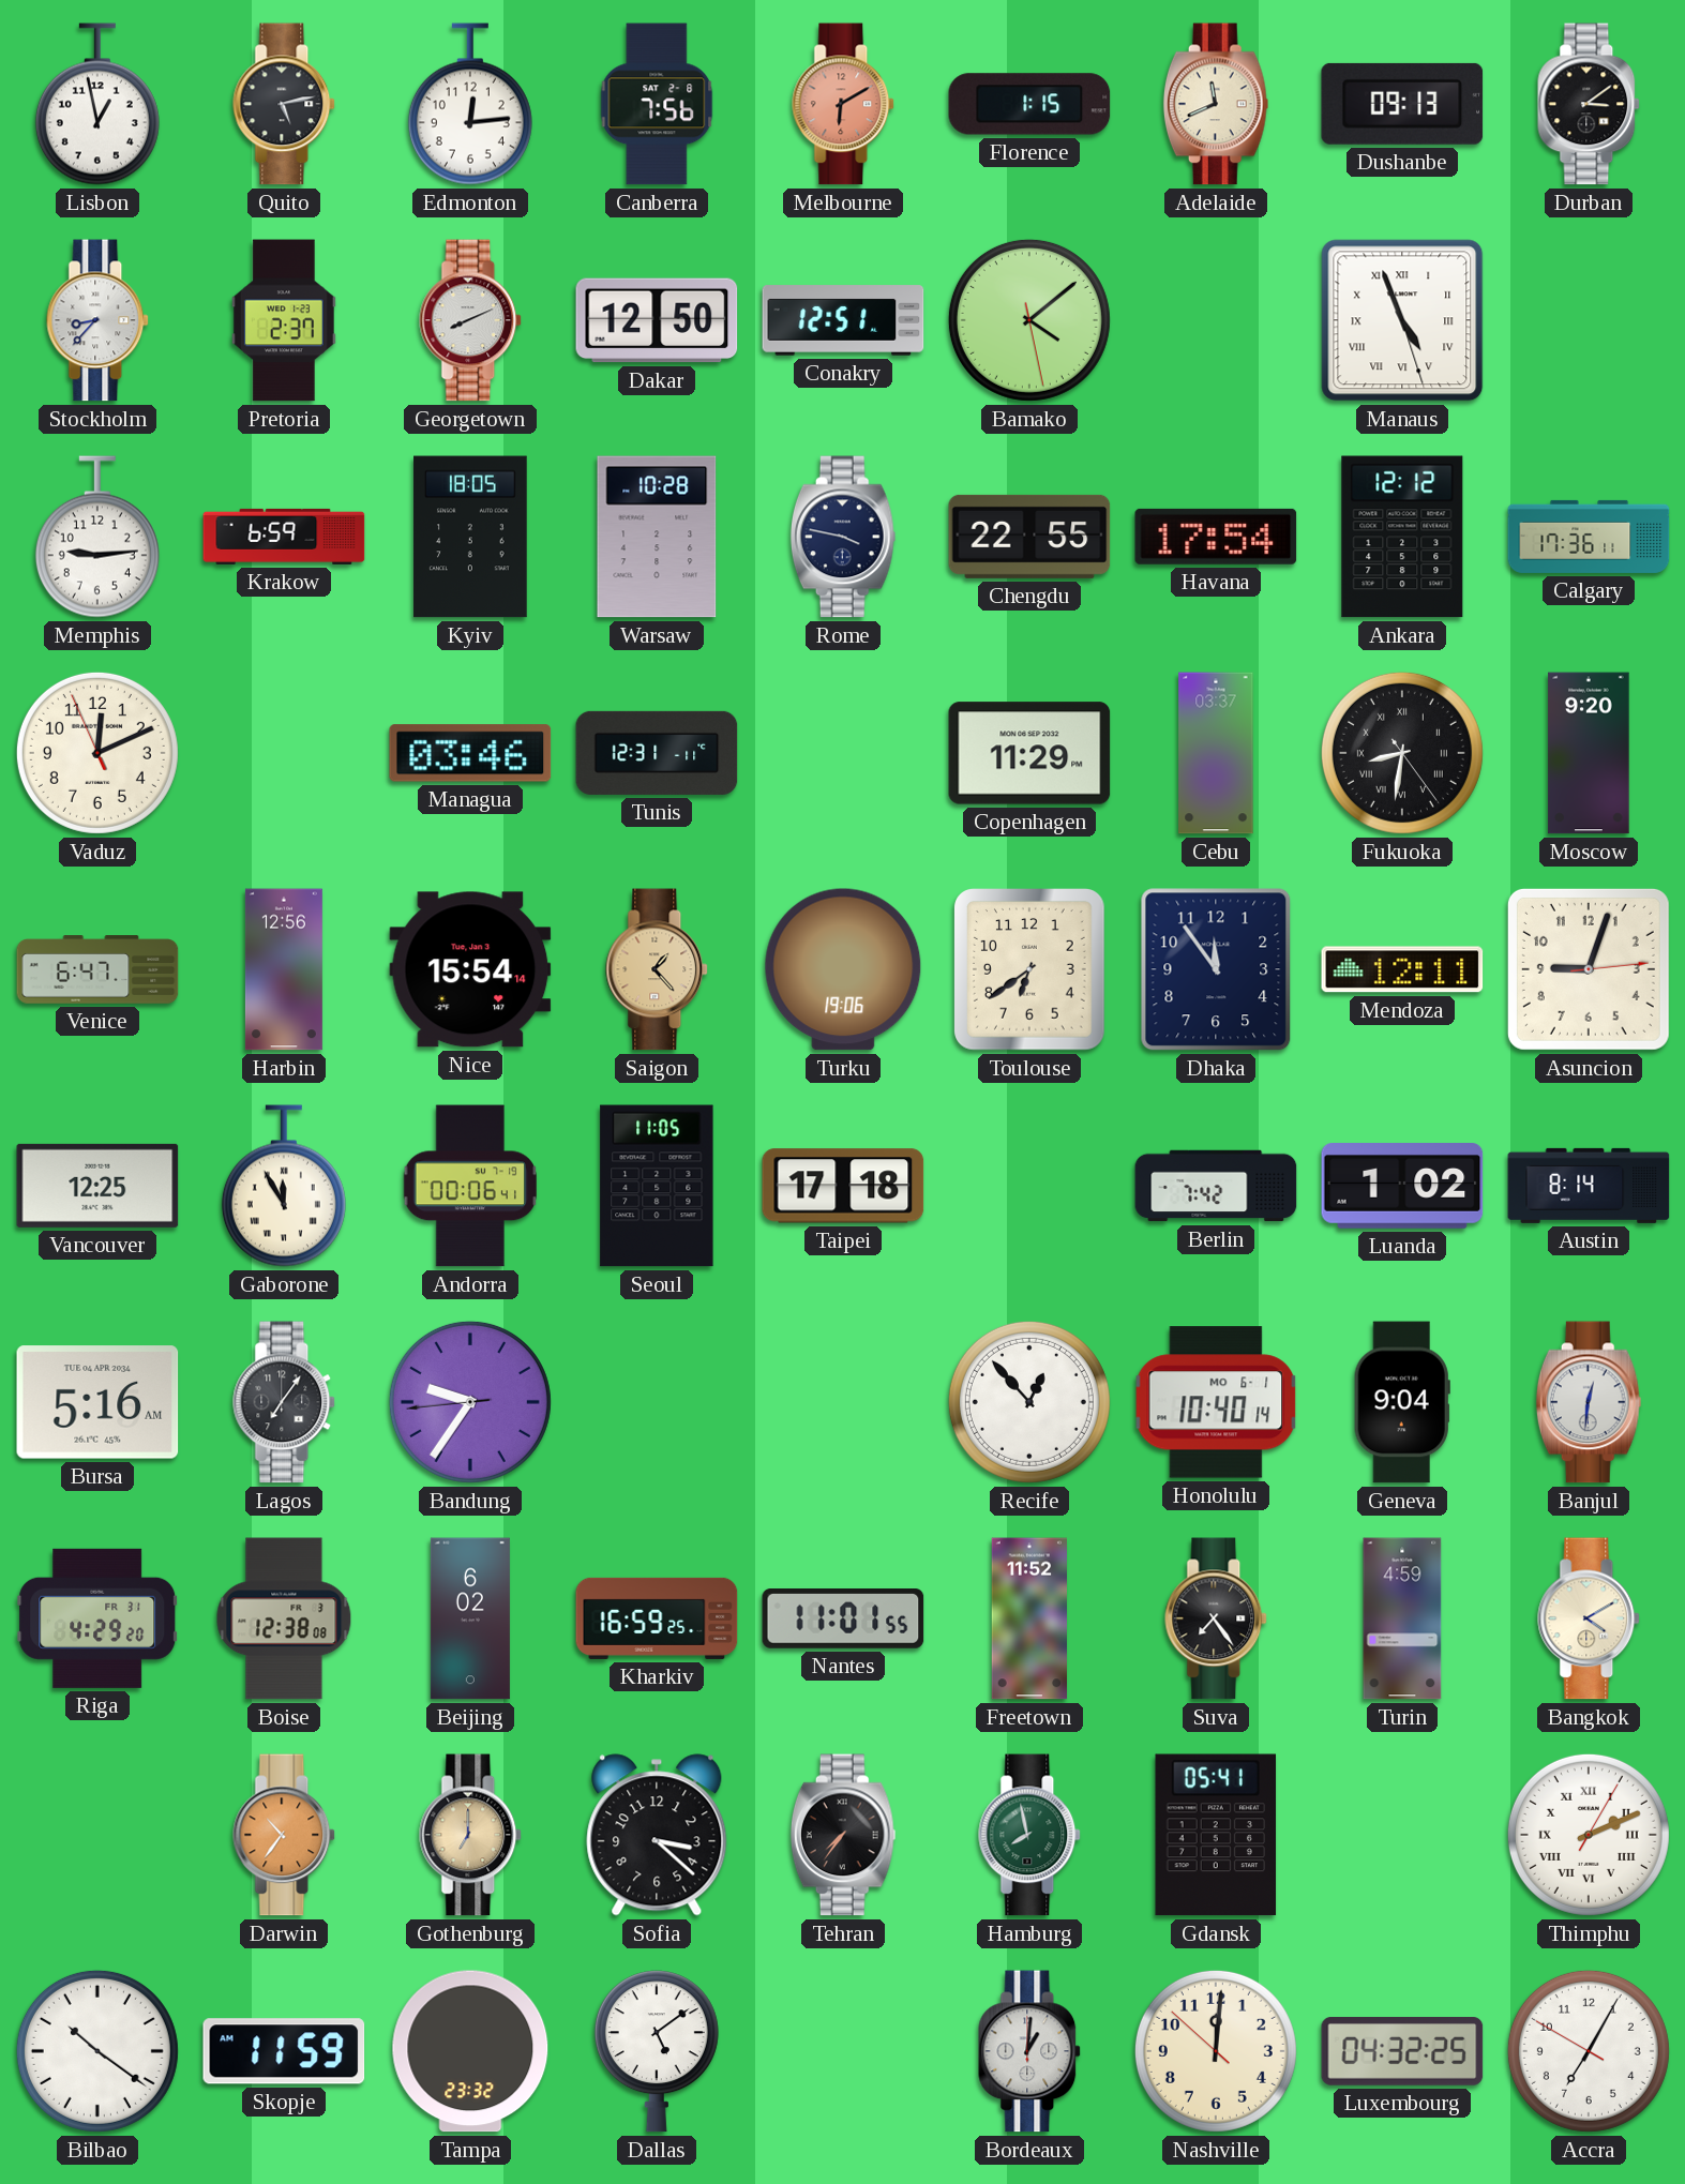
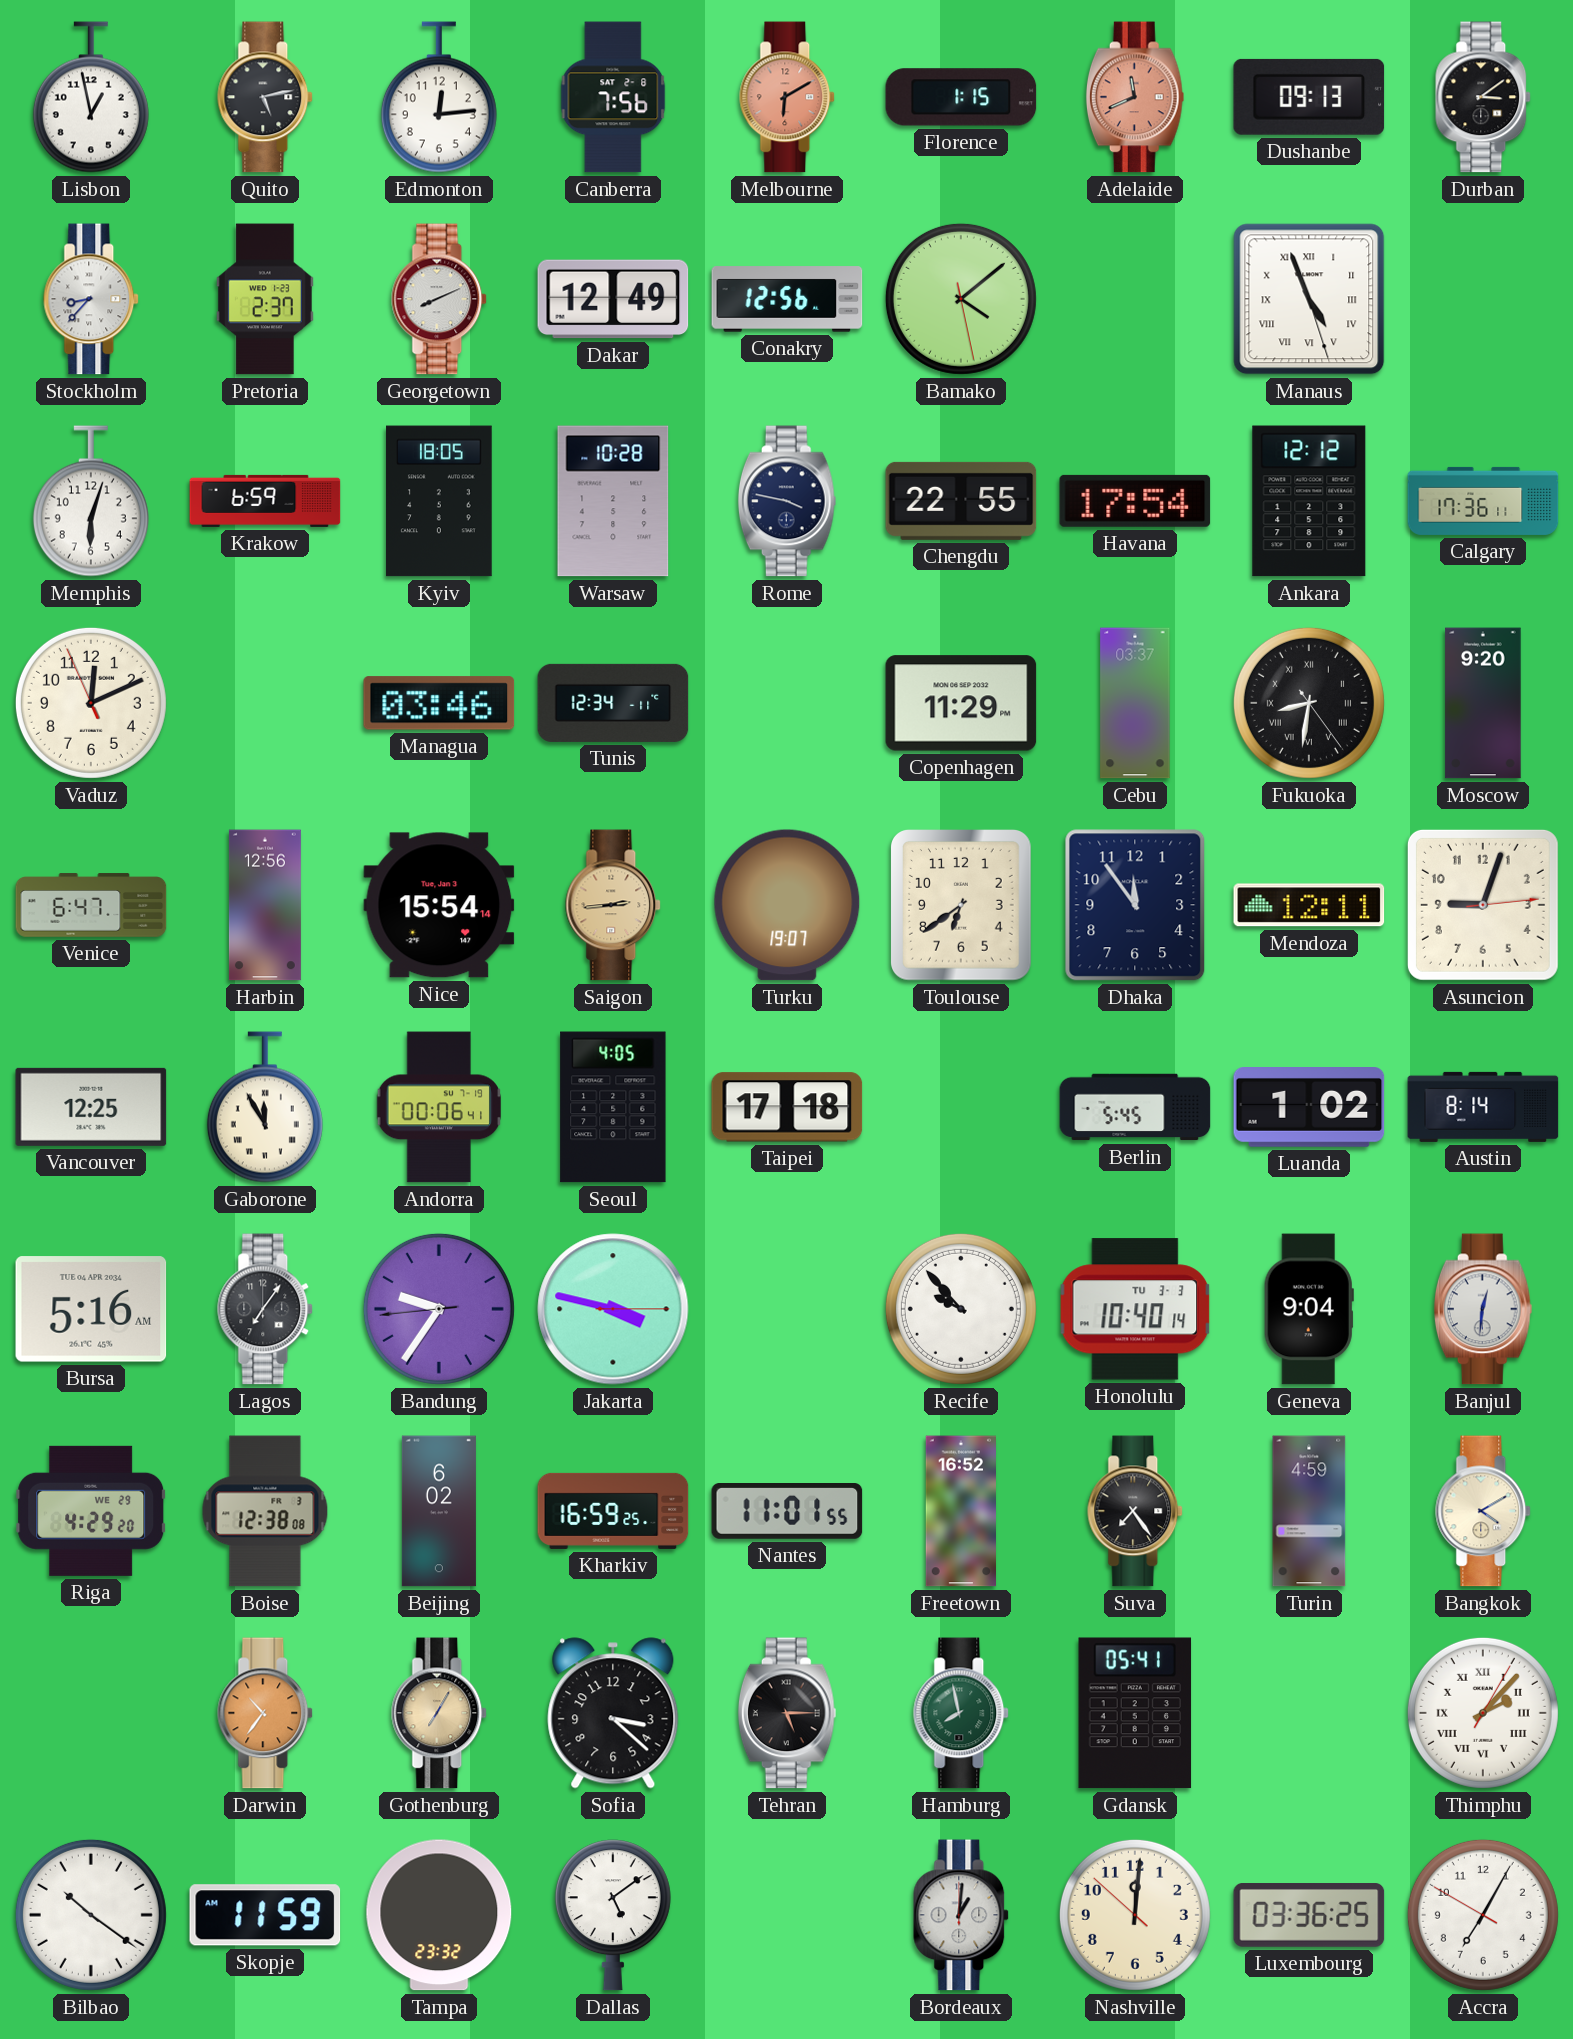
Adelaide dial: cream -> salmon
Dakar: 12:50 -> 12:49
Conakry: 12:51 -> 12:56
Memphis: 9:14 -> 6:03
Tunis: 12:31 -> 12:34
Saigon: 1:23 -> 2:44
Turku: 19:06 -> 19:07
Seoul: 11:05 -> 4:05
Berlin: 7:42 -> 5:45
Jakarta: none -> 3:47
Recife: 12:53 -> 9:53
Honolulu date: MO 6-1 -> TU 3-3
Riga date: FR 31 -> WE 29
Freetown: 11:52 -> 16:52
Gothenburg: 7:00 -> 7:05
Tehran: 7:36 -> 5:15
Thimphu: 2:11 -> 2:07
Luxembourg: 04:32 -> 03:36
